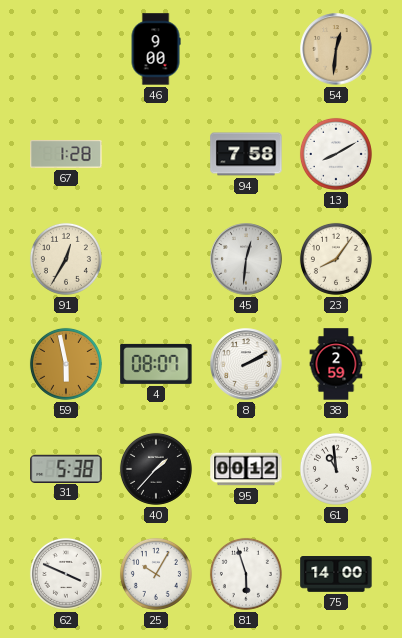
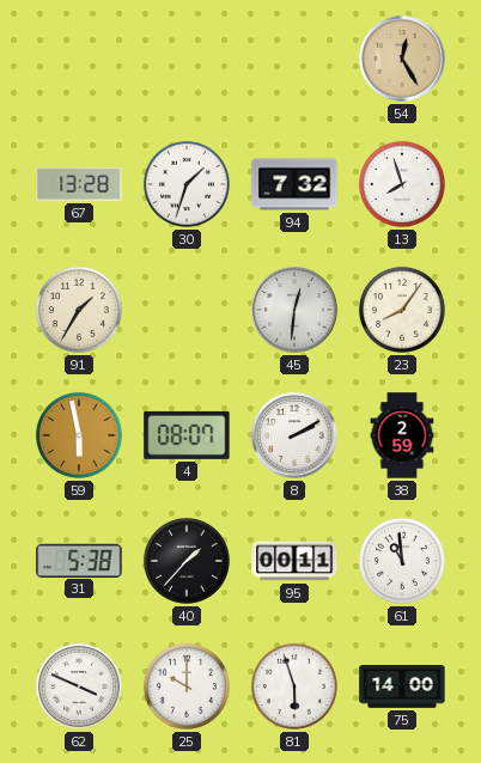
46: 9:00 -> none
54: 12:31 -> 12:25
67: 1:28 -> 13:28
30: none -> 1:33
94: 7:58 -> 7:32
13: 8:10 -> 7:57
91: 12:35 -> 1:35
95: 00:12 -> 00:11
25: 10:05 -> 10:00
